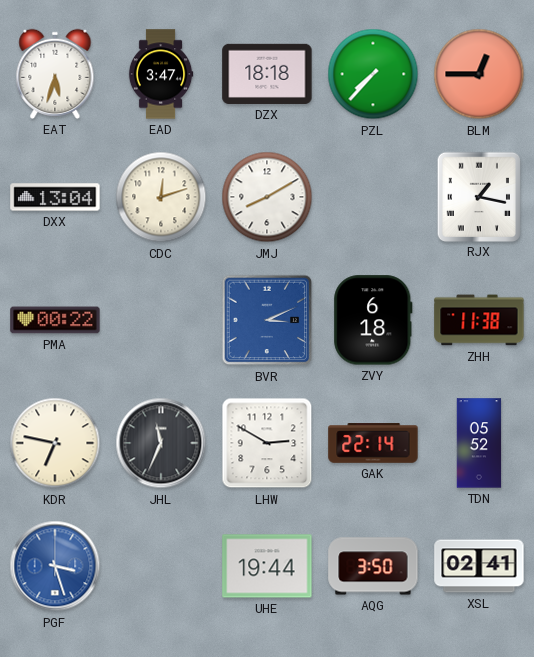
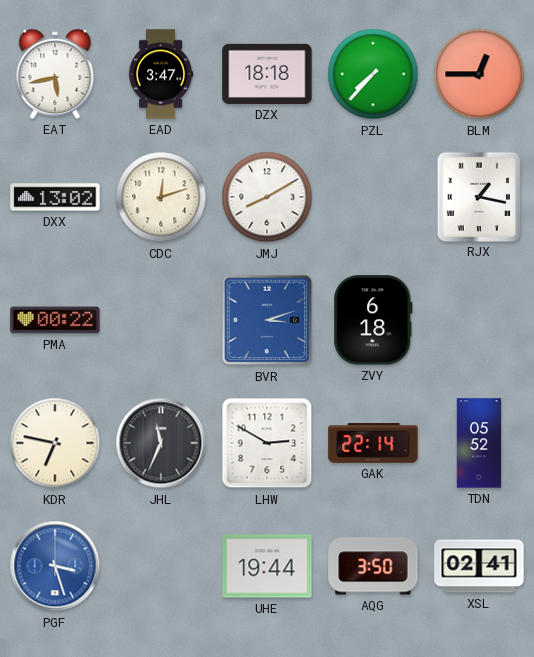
EAT: 5:33 -> 5:43
DXX: 13:04 -> 13:02
BVR: 3:11 -> 3:12
ZHH: 11:38 -> none
